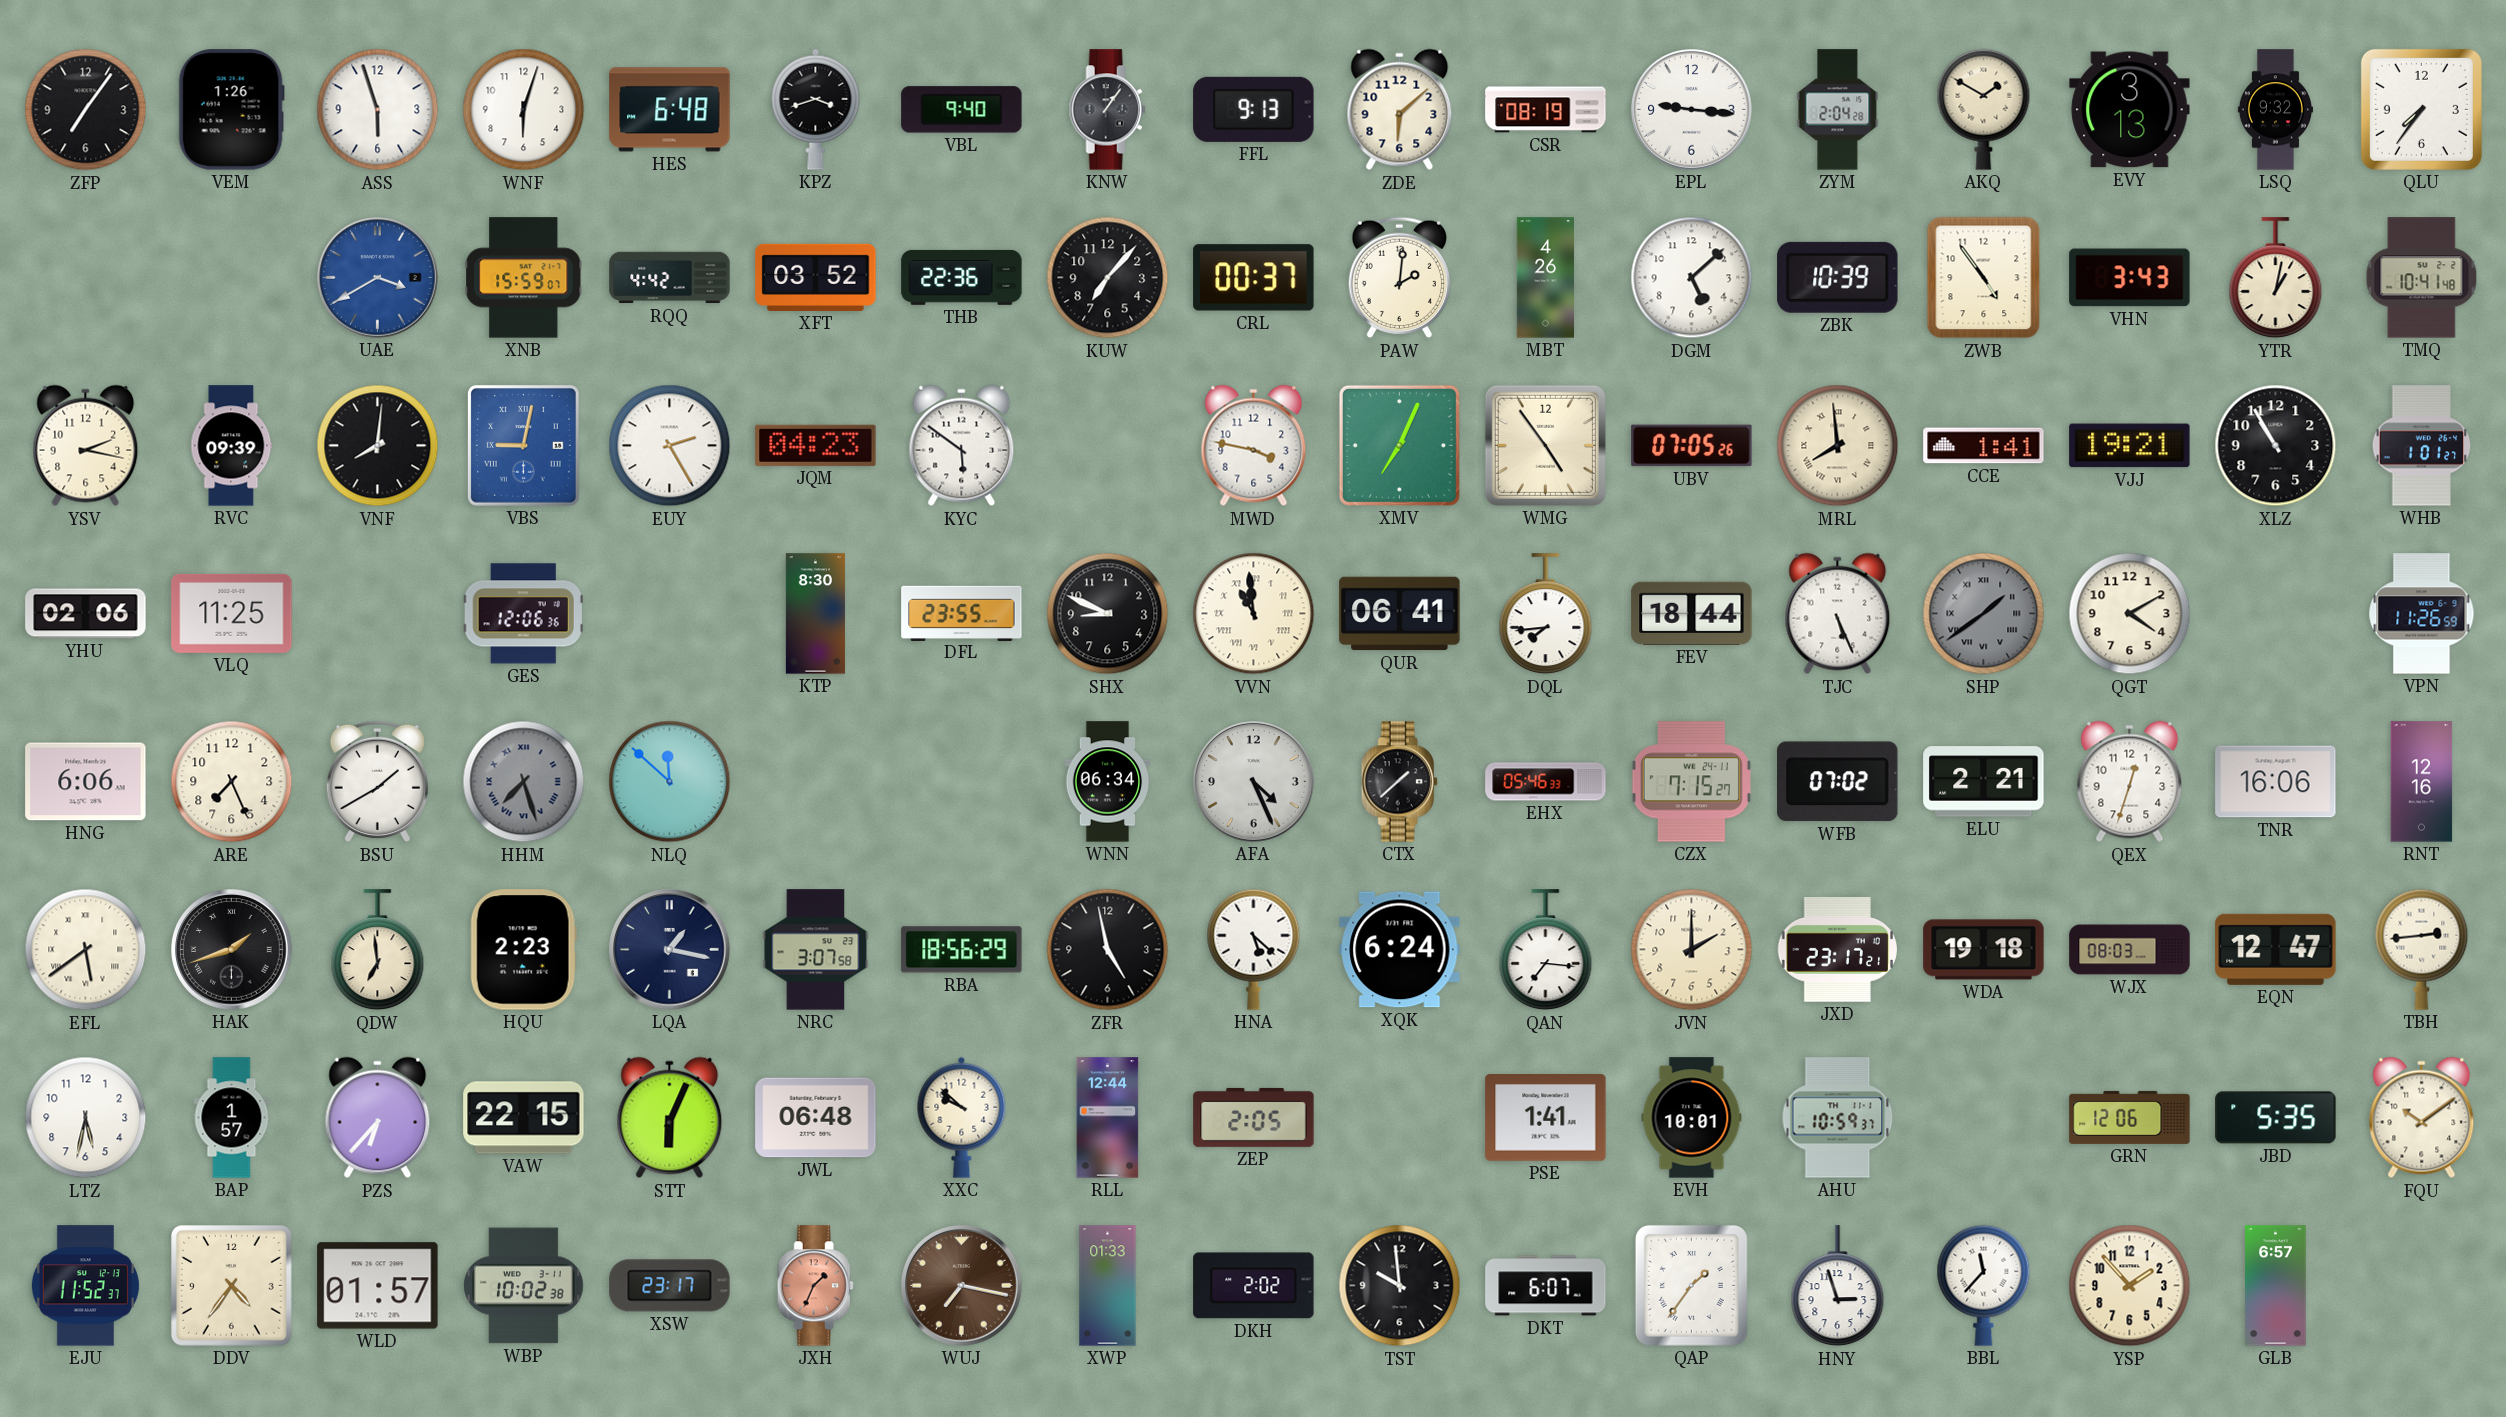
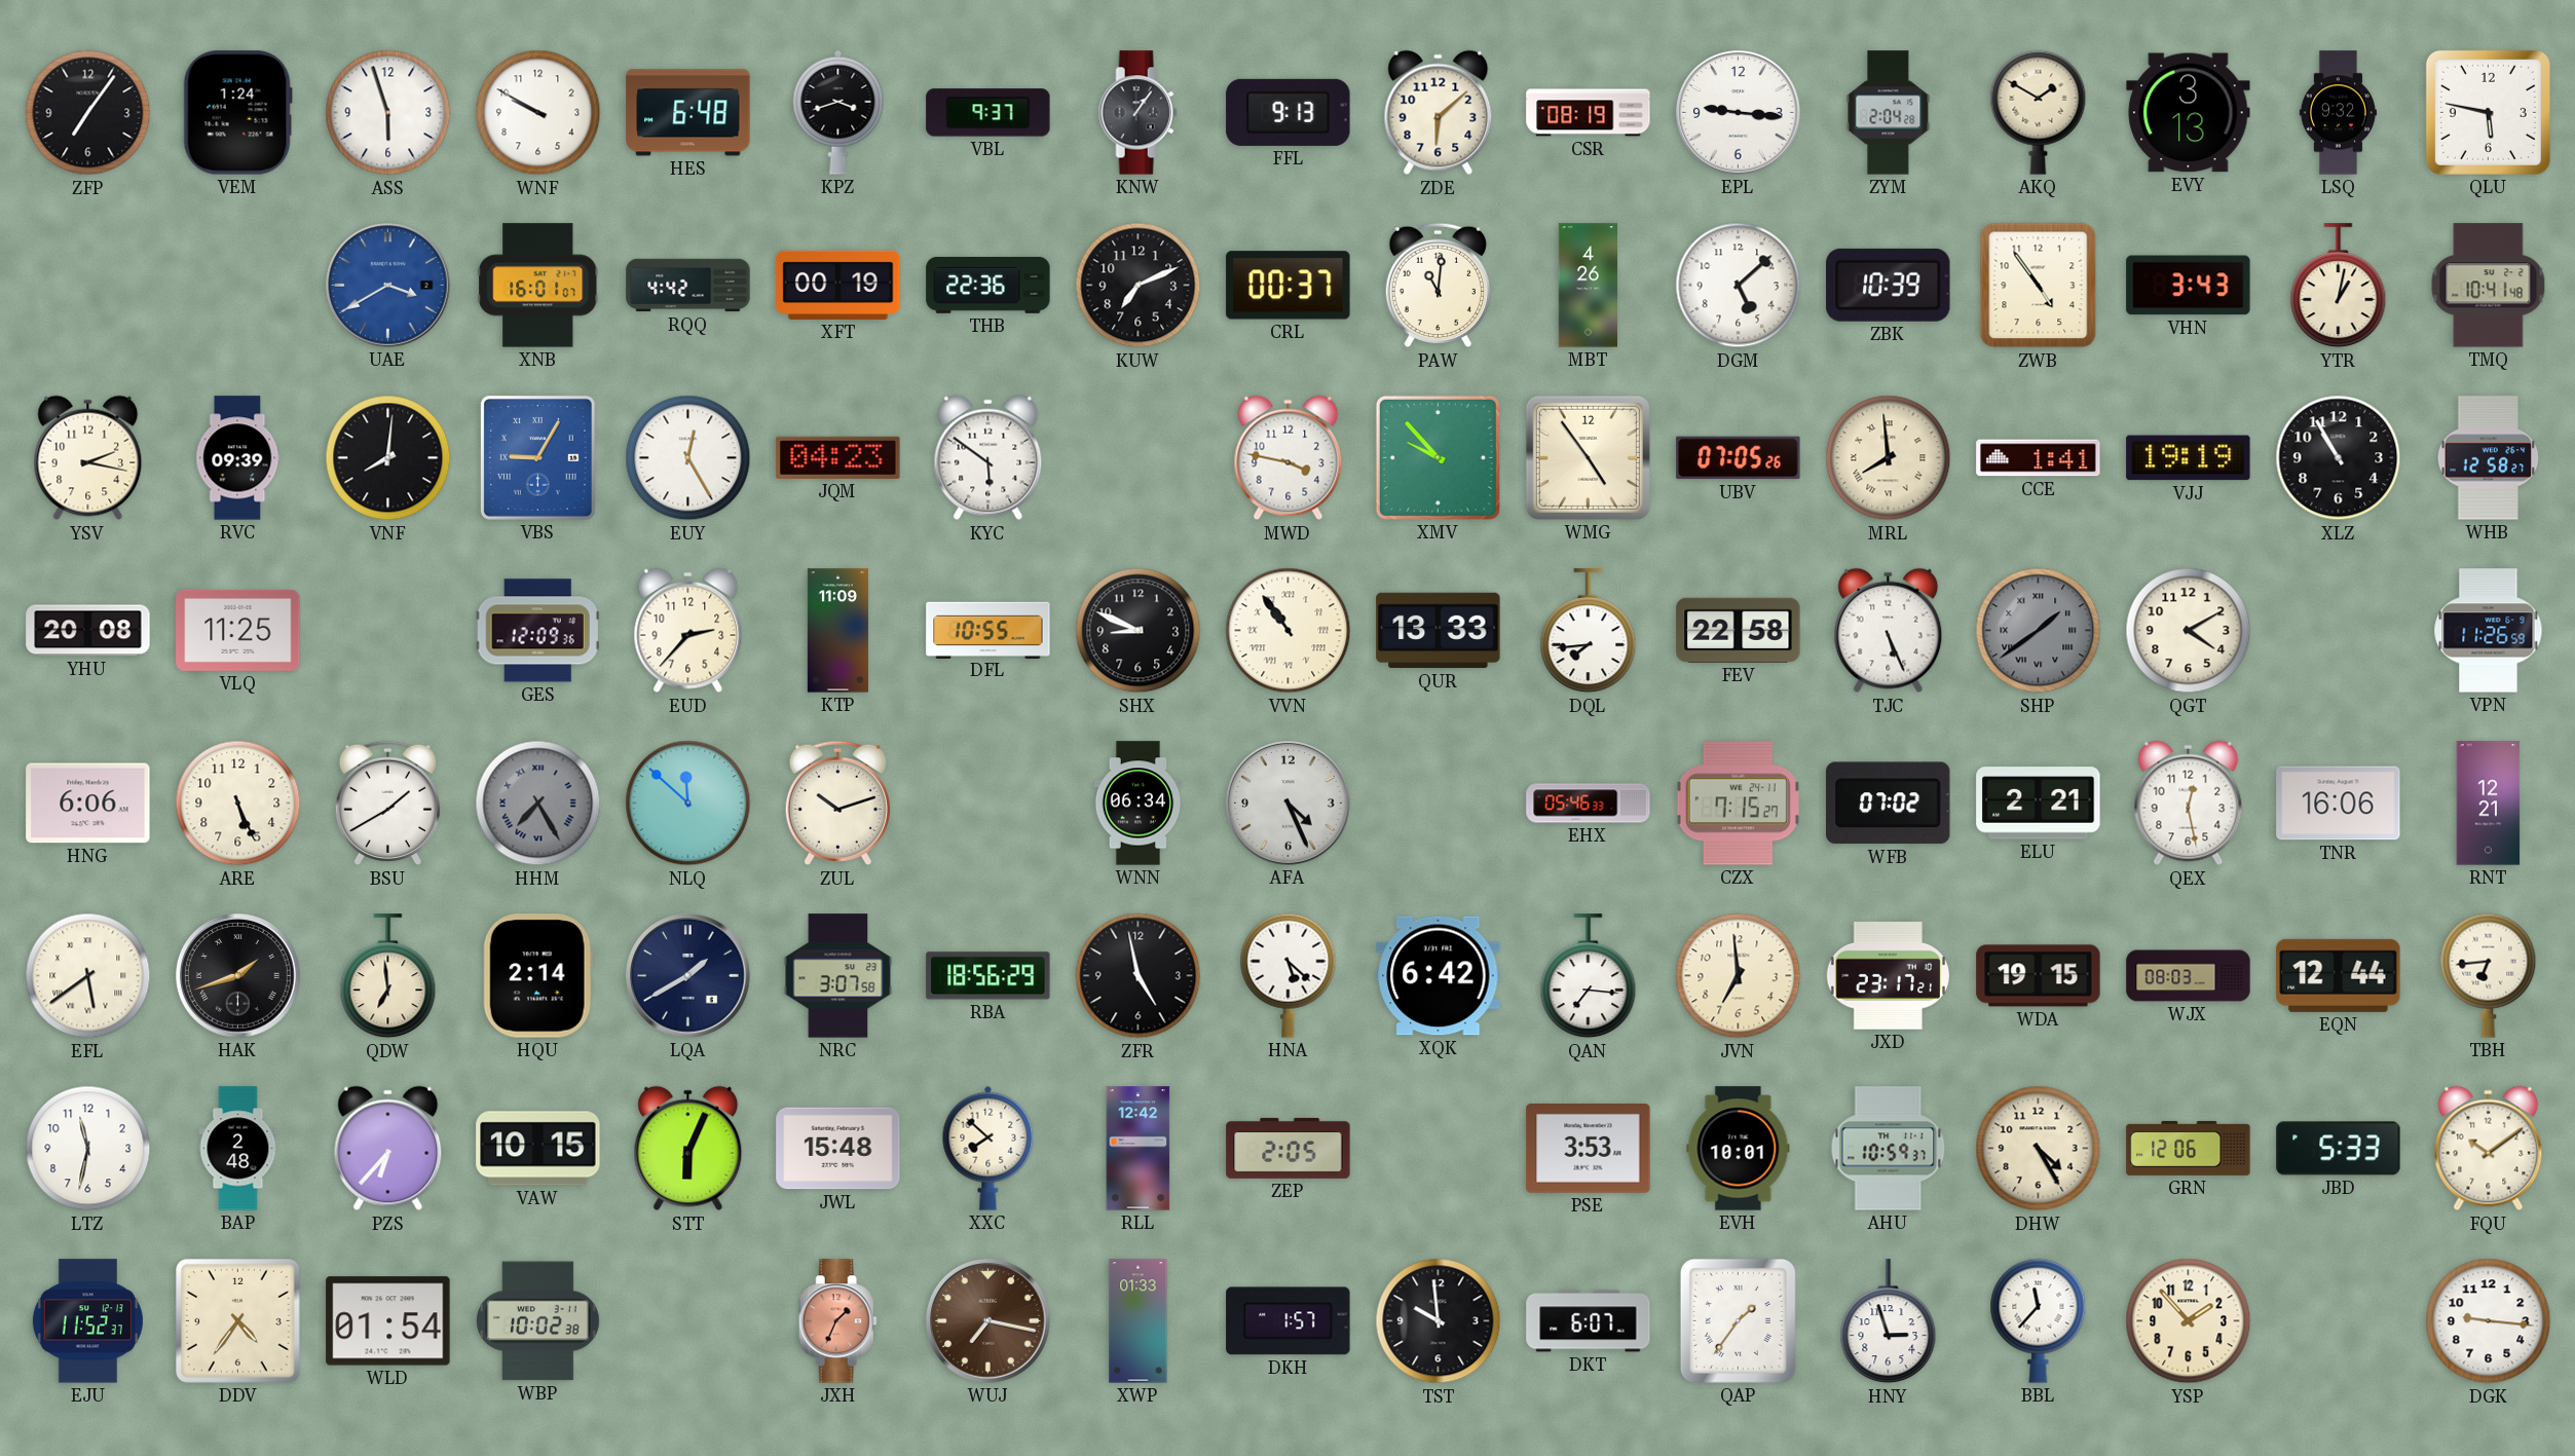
VEM: 1:26 -> 1:24
WNF: 6:03 -> 9:50
VBL: 9:40 -> 9:37
QLU: 7:36 -> 5:47
XNB: 15:59 -> 16:01
XFT: 03:52 -> 00:19
KUW: 7:07 -> 7:11
PAW: 2:01 -> 11:01
VBS: 9:02 -> 9:05
EUY: 2:25 -> 12:25
XMV: 7:04 -> 9:53
VJJ: 19:21 -> 19:19
WHB: 1:01 -> 12:58
YHU: 02:06 -> 20:08
GES: 12:06 -> 12:09
EUD: none -> 2:37
KTP: 8:30 -> 11:09
DFL: 23:55 -> 10:55
VVN: 10:59 -> 10:54
QUR: 06:41 -> 13:33
FEV: 18:44 -> 22:58
ARE: 7:26 -> 5:26
HHM: 7:27 -> 7:25
ZUL: none -> 10:12
CTX: 1:38 -> none
QEX: 12:33 -> 12:28
RNT: 12:16 -> 12:21
HQU: 2:23 -> 2:14
LQA: 1:17 -> 1:40
XQK: 6:24 -> 6:42
JVN: 2:00 -> 6:59
WDA: 19:18 -> 19:15
EQN: 12:47 -> 12:44
TBH: 2:44 -> 6:44
LTZ: 5:32 -> 11:32
BAP: 1:57 -> 2:48
VAW: 22:15 -> 10:15
JWL: 06:48 -> 15:48
XXC: 9:52 -> 7:52
RLL: 12:44 -> 12:42
PSE: 1:41 -> 3:53
DHW: none -> 4:25
JBD: 5:35 -> 5:33
WLD: 01:57 -> 01:54
XSW: 23:17 -> none
DKH: 2:02 -> 1:57
GLB: 6:57 -> none
DGK: none -> 9:16
